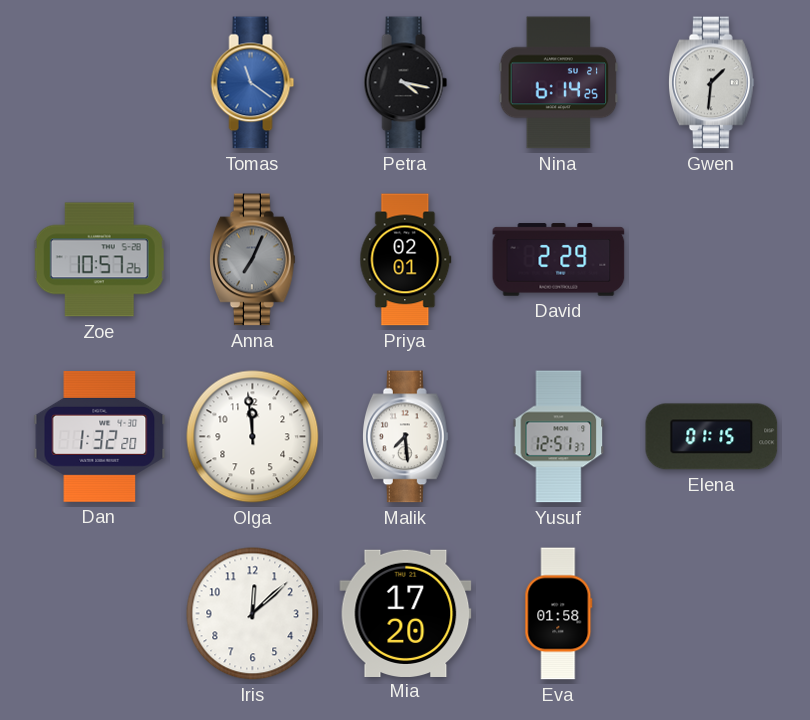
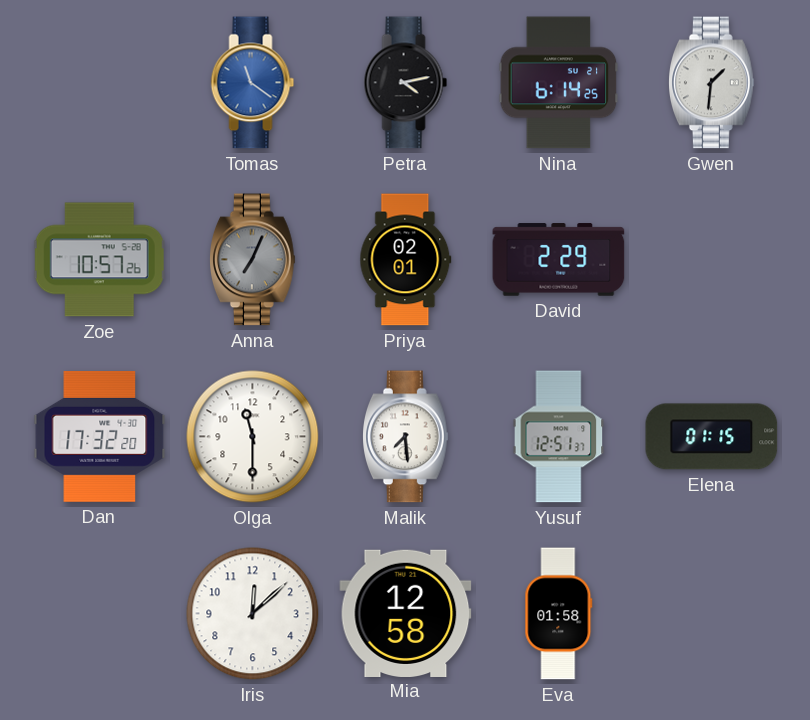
Petra: 4:17 -> 4:13
Dan: 1:32 -> 17:32
Olga: 11:59 -> 11:30
Mia: 17:20 -> 12:58
